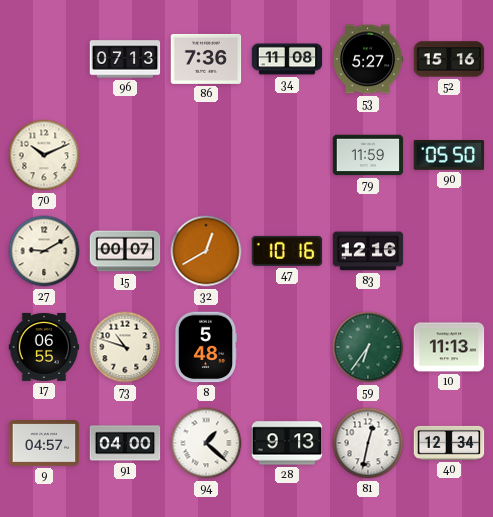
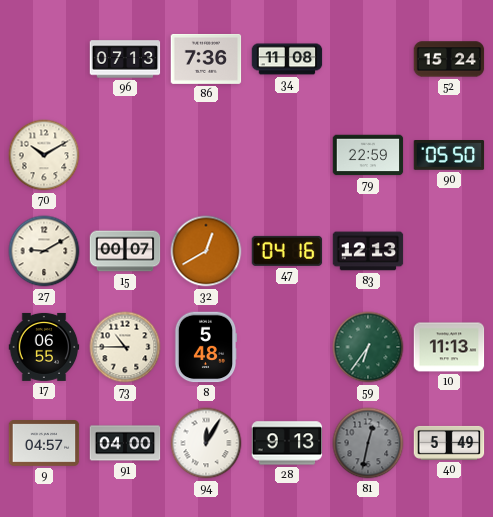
53: 5:27 -> none
52: 15:16 -> 15:24
70: 10:11 -> 10:10
79: 11:59 -> 22:59
47: 10:16 -> 04:16
83: 12:16 -> 12:13
73: 10:48 -> 10:45
94: 1:22 -> 12:05
81 dial: white -> grey
40: 12:34 -> 5:49
